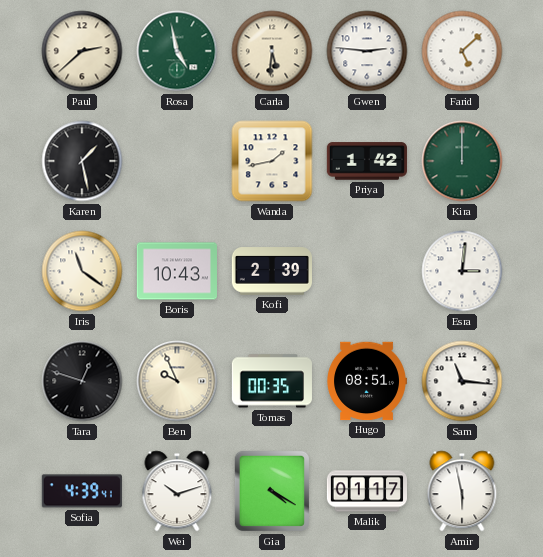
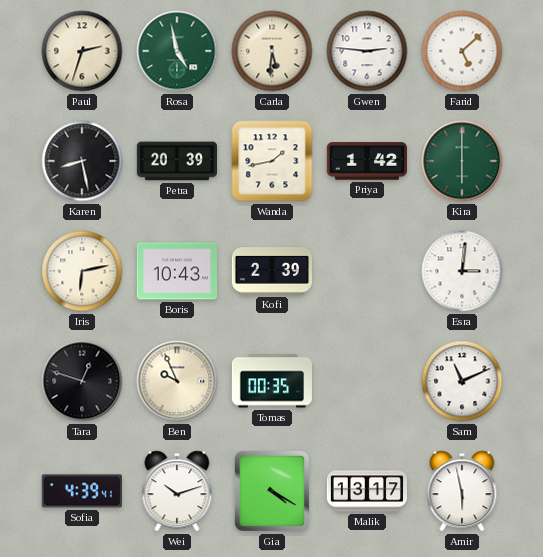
Paul: 2:38 -> 2:33
Karen: 1:28 -> 8:28
Petra: none -> 20:39
Kira: 12:00 -> 6:00
Iris: 11:21 -> 6:13
Hugo: 08:51 -> none
Sam: 11:16 -> 11:11
Malik: 01:17 -> 13:17
